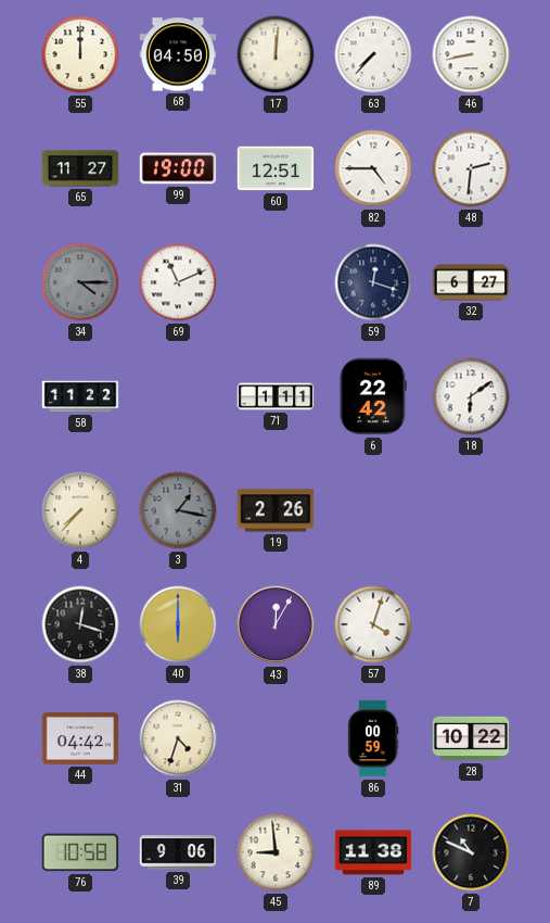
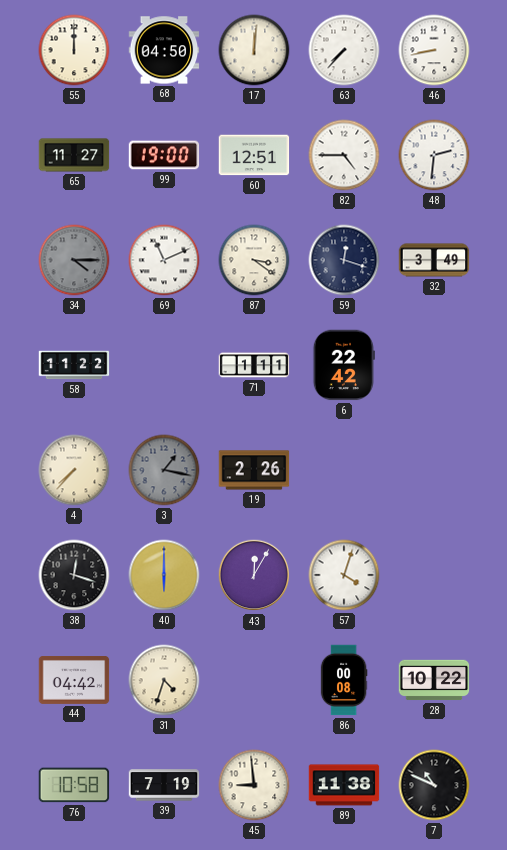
87: none -> 3:21
32: 6:27 -> 3:49
18: 6:09 -> none
86: 00:59 -> 00:08
39: 9:06 -> 7:19
